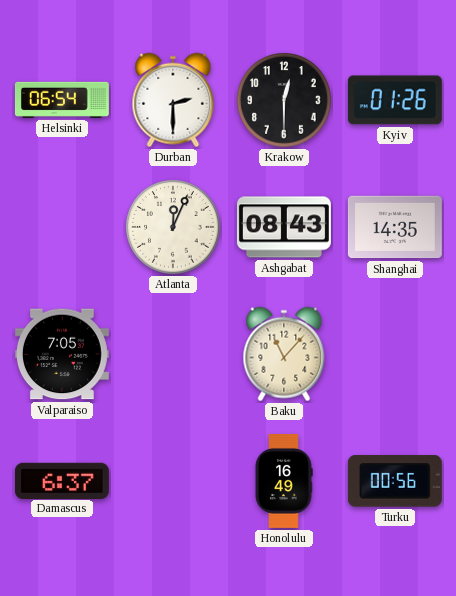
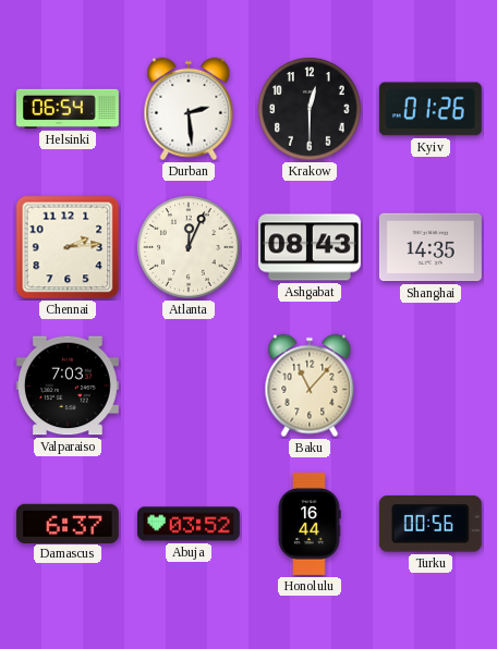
Durban: 2:30 -> 2:29
Chennai: none -> 2:14
Valparaiso: 7:05 -> 7:03
Abuja: none -> 03:52
Honolulu: 16:49 -> 16:44
